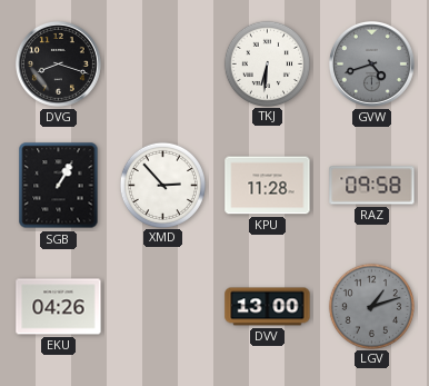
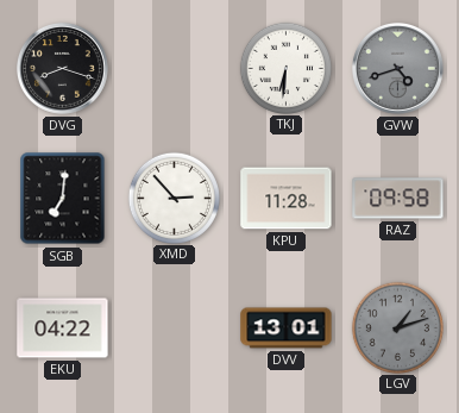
SGB: 1:05 -> 7:01
EKU: 04:26 -> 04:22
DVV: 13:00 -> 13:01
